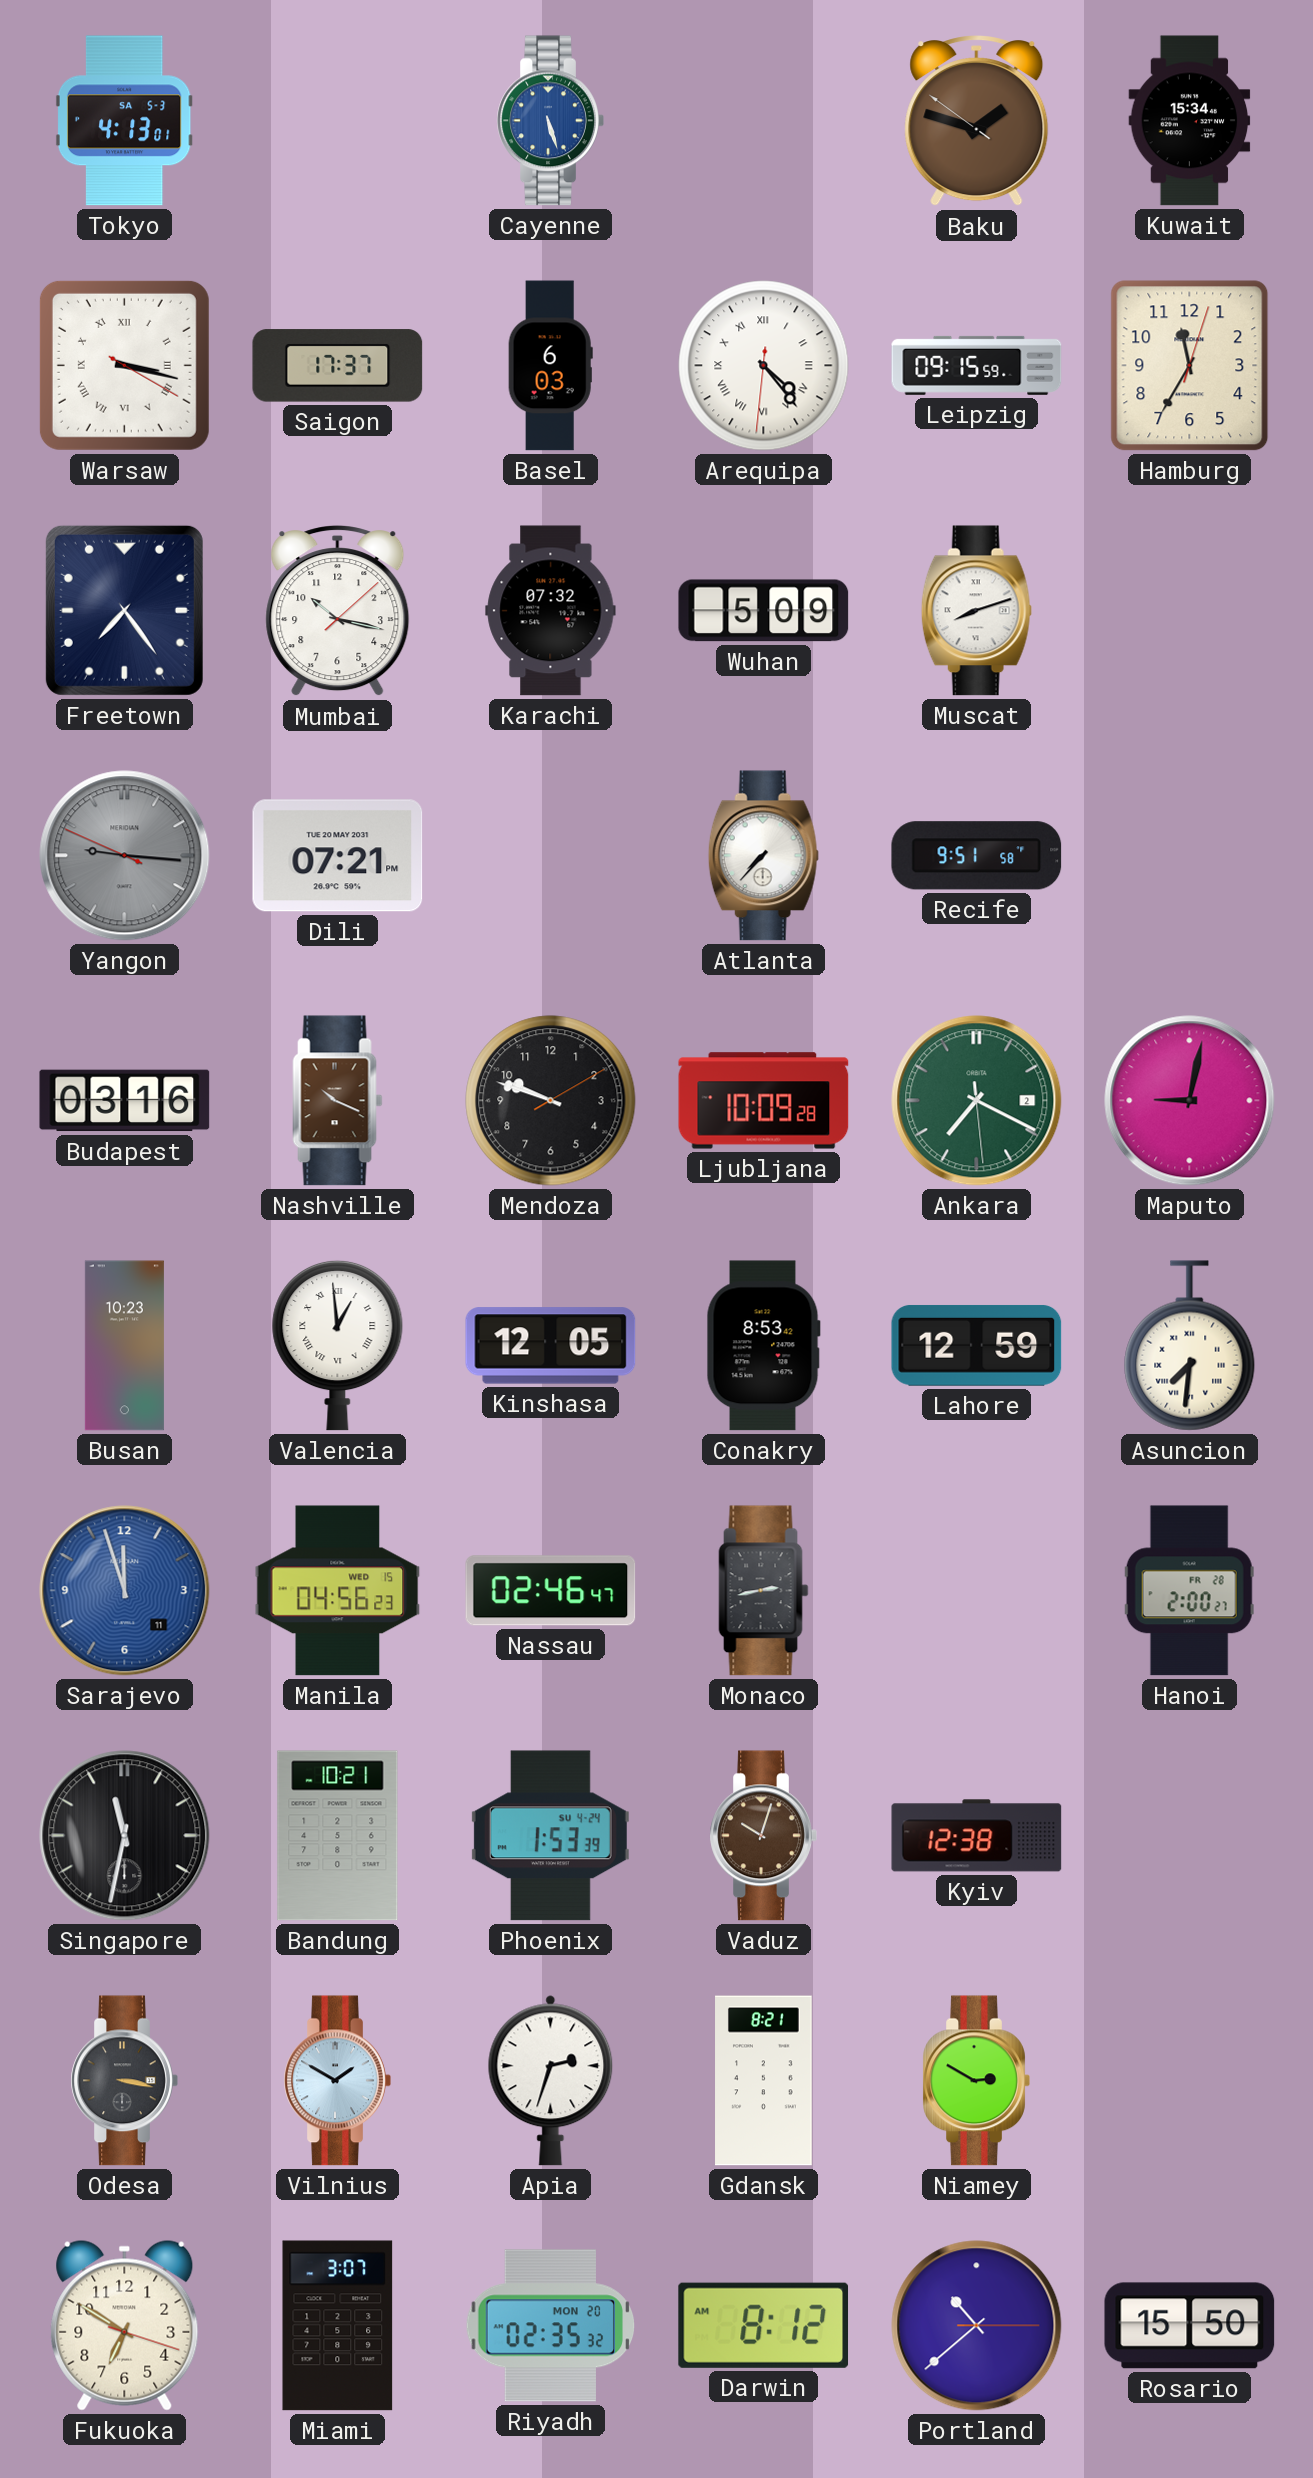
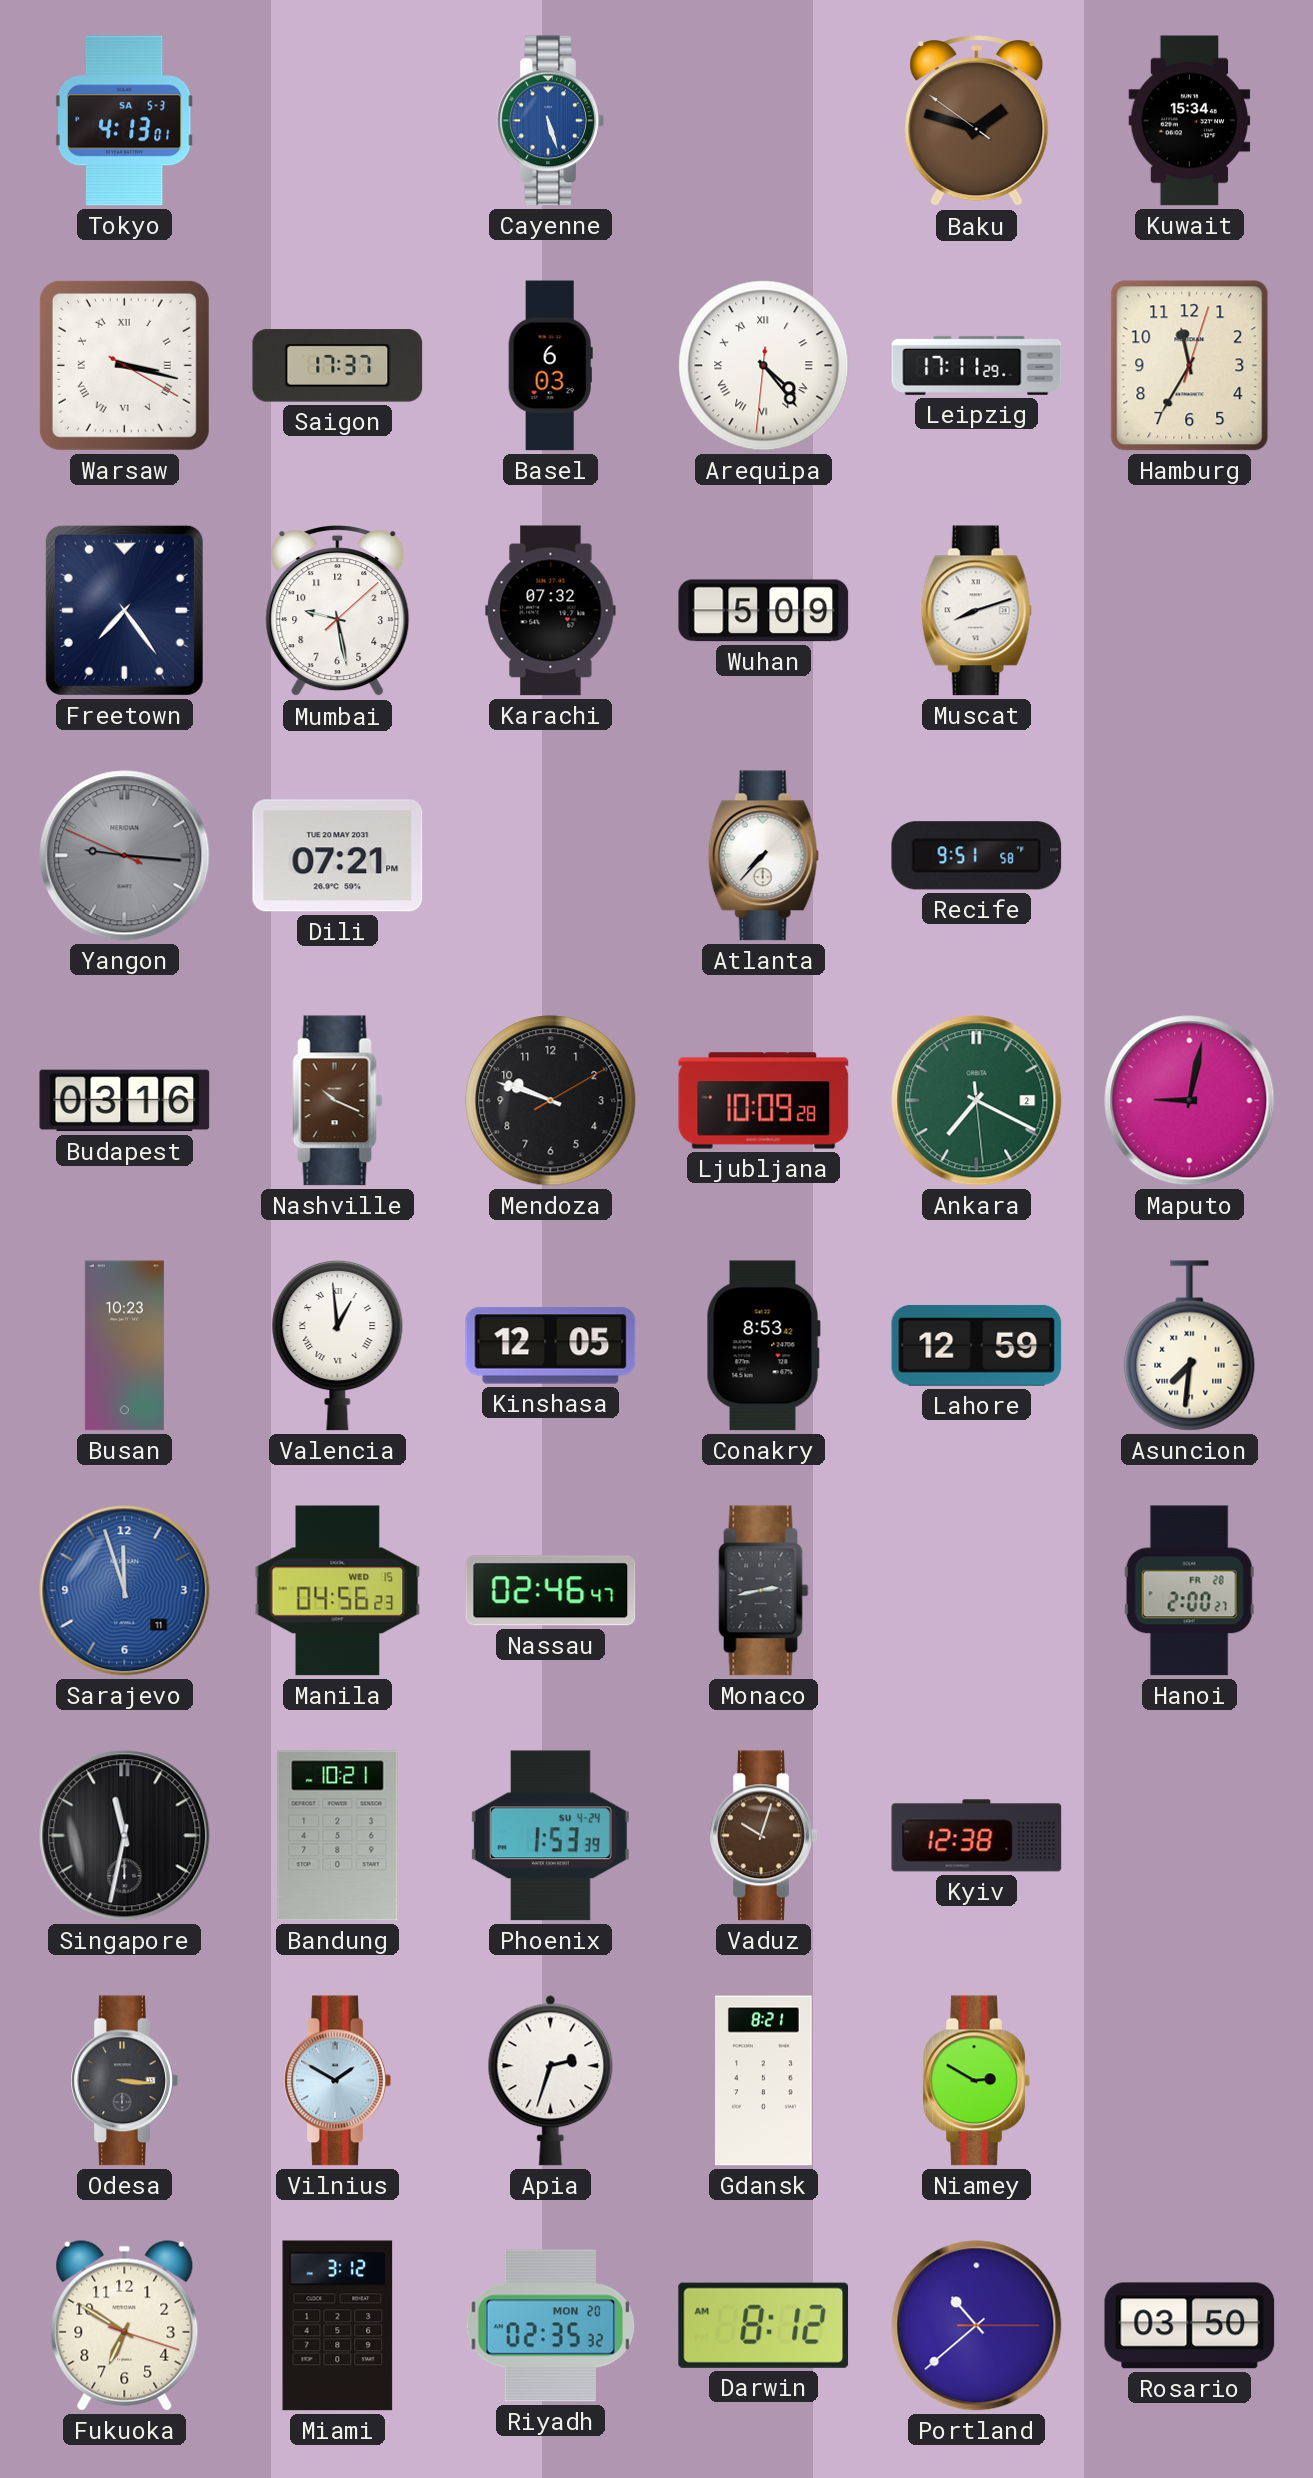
Leipzig: 09:15 -> 17:11
Mumbai: 10:17 -> 9:28
Odesa: 3:17 -> 3:16
Miami: 3:07 -> 3:12
Rosario: 15:50 -> 03:50
